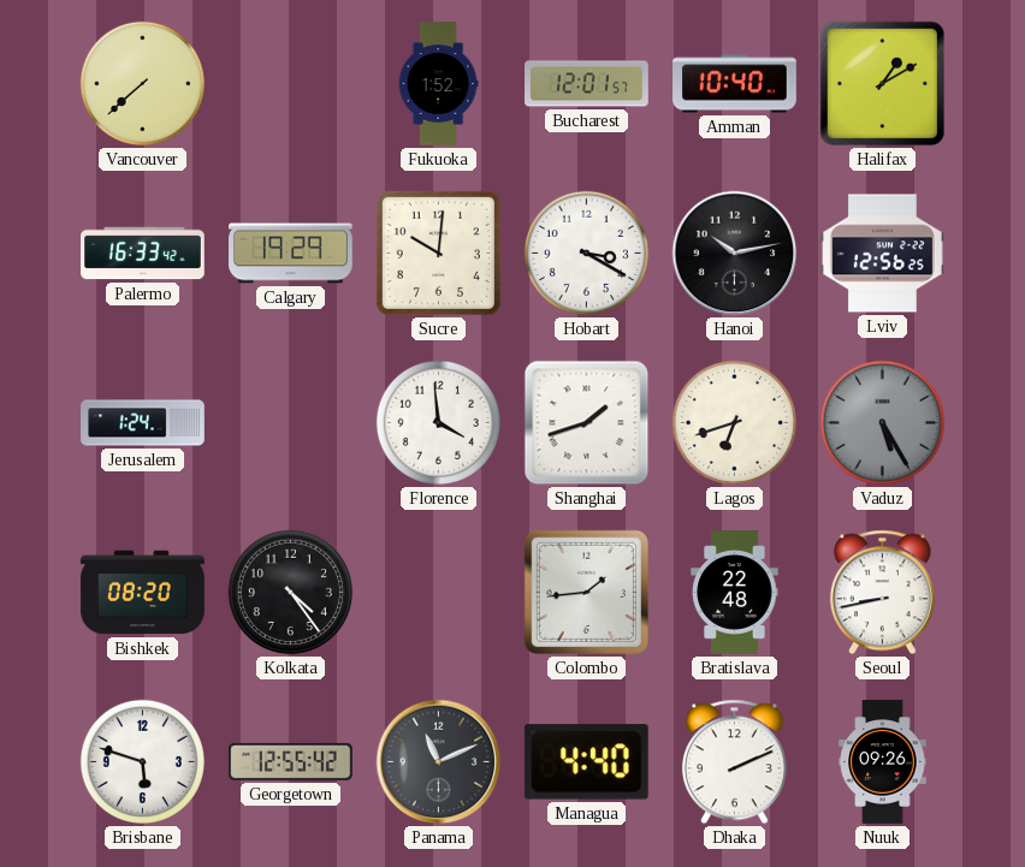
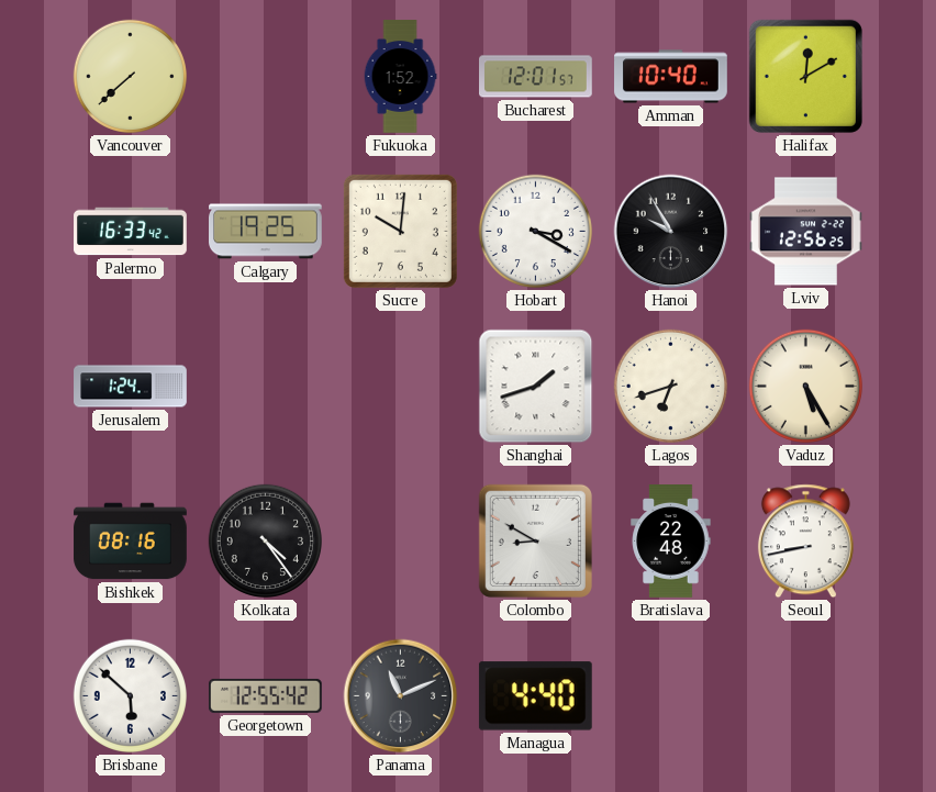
Halifax: 1:10 -> 12:10
Calgary: 19:29 -> 19:25
Hanoi: 10:13 -> 9:55
Florence: 3:59 -> none
Vaduz dial: grey -> cream
Bishkek: 08:20 -> 08:16
Colombo: 1:44 -> 8:50
Brisbane: 5:48 -> 5:52
Dhaka: 2:11 -> none
Nuuk: 09:26 -> none
